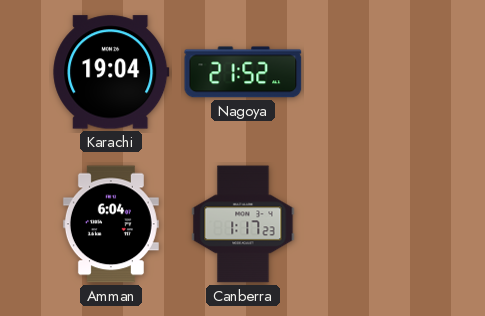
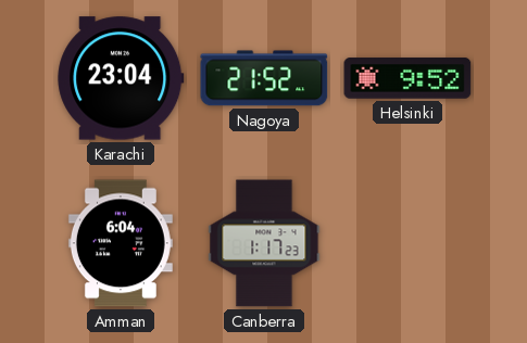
Karachi: 19:04 -> 23:04
Helsinki: none -> 9:52
